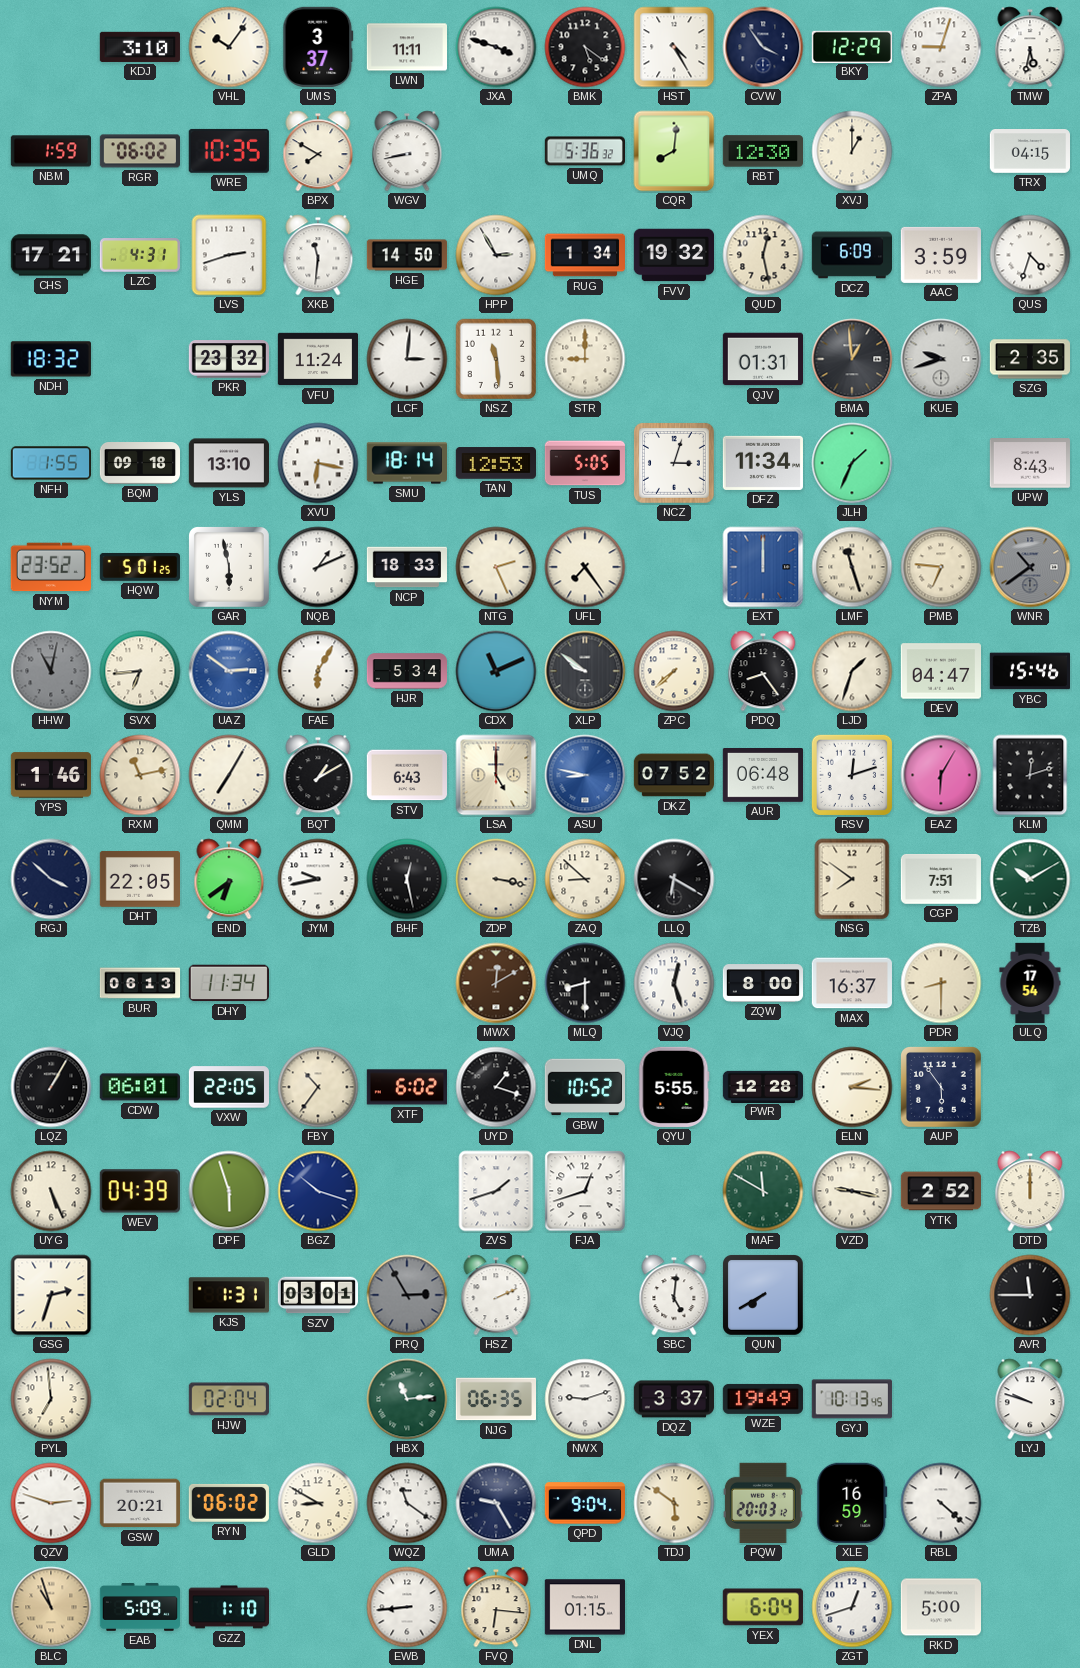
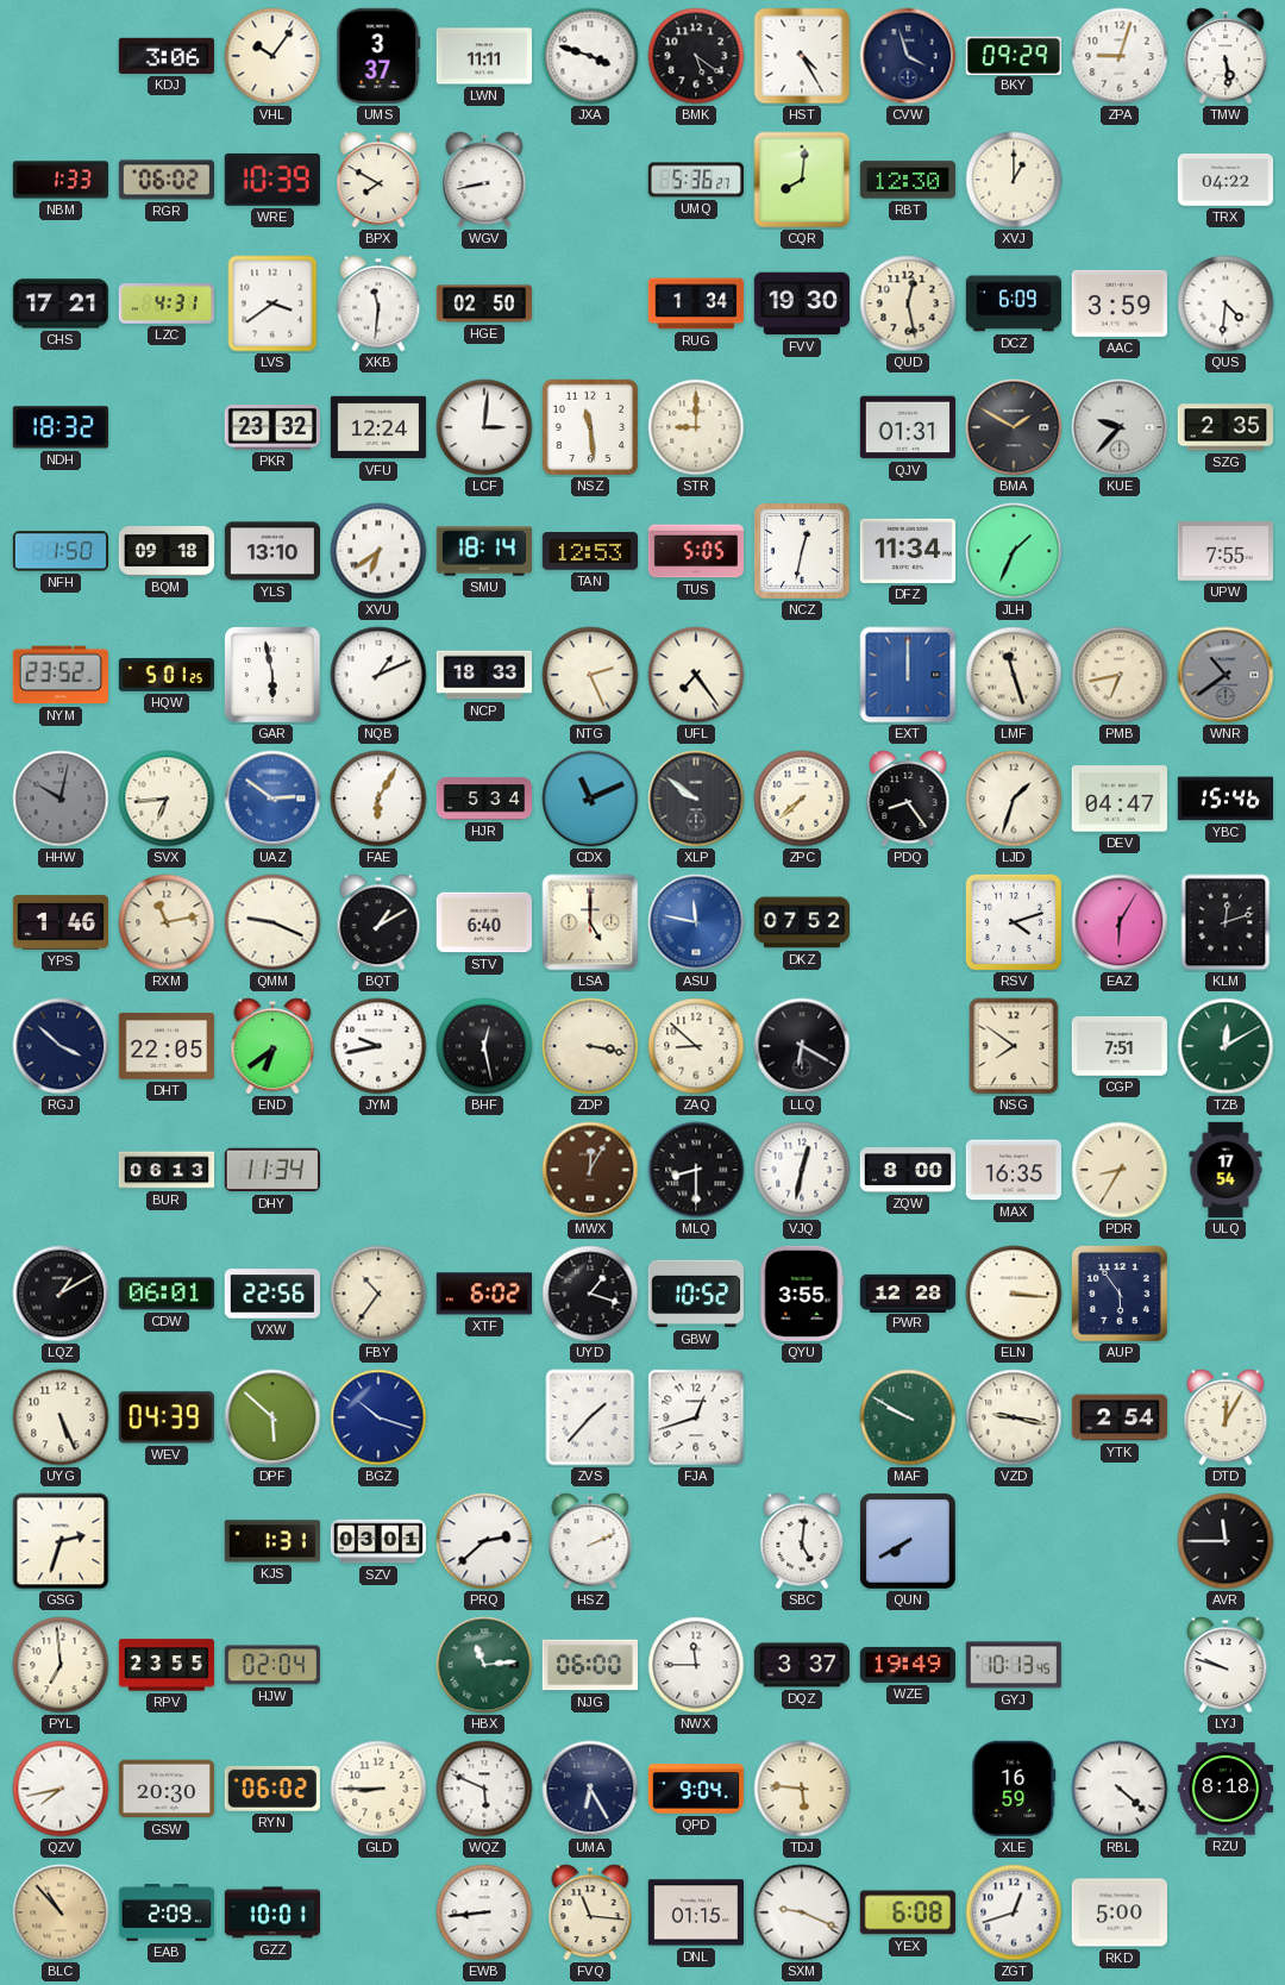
KDJ: 3:10 -> 3:06
CVW: 3:54 -> 3:57
BKY: 12:29 -> 09:29
TMW: 5:32 -> 5:29
NBM: 1:59 -> 1:33
WRE: 10:35 -> 10:39
UMQ: 5:36:32 -> 5:36:27
TRX: 04:15 -> 04:22
LVS: 2:42 -> 3:39
HGE: 14:50 -> 02:50
HPP: 2:55 -> none
FVV: 19:32 -> 19:30
QUS: 4:33 -> 4:31
VFU: 11:24 -> 12:24
BMA: 12:59 -> 1:50
KUE: 9:42 -> 9:37
NFH: 1:55 -> 1:50
XVU: 6:17 -> 6:39
NCZ: 3:03 -> 12:32
UPW: 8:43 -> 7:55
PMB: 6:46 -> 6:43
HHW: 11:02 -> 10:02
QMM: 7:05 -> 9:19
STV: 6:43 -> 6:40
ASU: 8:47 -> 11:47
AUR: 06:48 -> none
RSV: 12:12 -> 4:12
TZB: 10:10 -> 12:10
MWX: 12:10 -> 12:05
VJQ: 12:27 -> 12:32
MAX: 16:37 -> 16:35
PDR: 8:30 -> 8:35
LQZ: 1:05 -> 1:10
VXW: 22:05 -> 22:56
QYU: 5:55 -> 3:55
ELN: 2:16 -> 3:16
DPF: 5:57 -> 5:52
ZVS: 1:42 -> 1:37
MAF: 11:50 -> 9:50
YTK: 2:52 -> 2:54
DTD: 12:00 -> 12:05
PRQ: 2:55 -> 2:38
PRQ dial: grey -> white
RPV: none -> 23:55
NJG: 06:35 -> 06:00
NWX: 9:12 -> 11:45
QZV: 2:48 -> 7:43
GSW: 20:21 -> 20:30
GLD: 8:50 -> 8:45
WQZ: 11:21 -> 5:49
UMA: 9:25 -> 6:25
TDJ: 5:51 -> 5:46
PQW: 20:03 -> none
RZU: none -> 8:18
BLC: 10:57 -> 10:53
EAB: 5:09 -> 2:09
GZZ: 1:10 -> 10:01
FVQ: 6:16 -> 11:16
SXM: none -> 9:19
YEX: 6:04 -> 6:08
